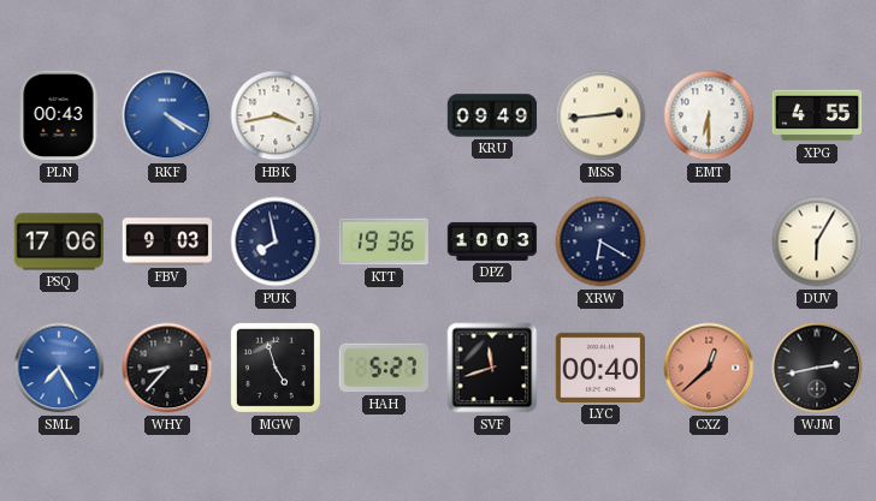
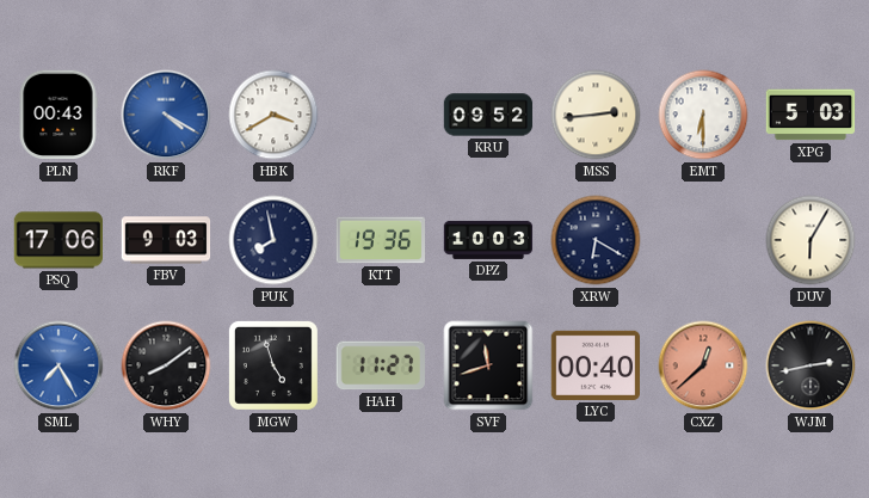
HBK: 3:43 -> 3:40
KRU: 09:49 -> 09:52
XPG: 4:55 -> 5:03
WHY: 8:37 -> 8:09
HAH: 5:27 -> 11:27
